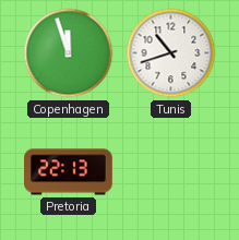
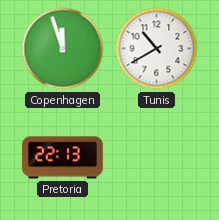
Tunis: 10:42 -> 10:40
